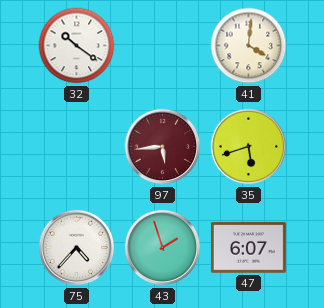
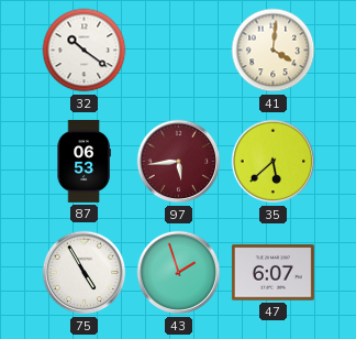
87: none -> 06:53
35: 5:42 -> 5:38
75: 4:37 -> 4:55
